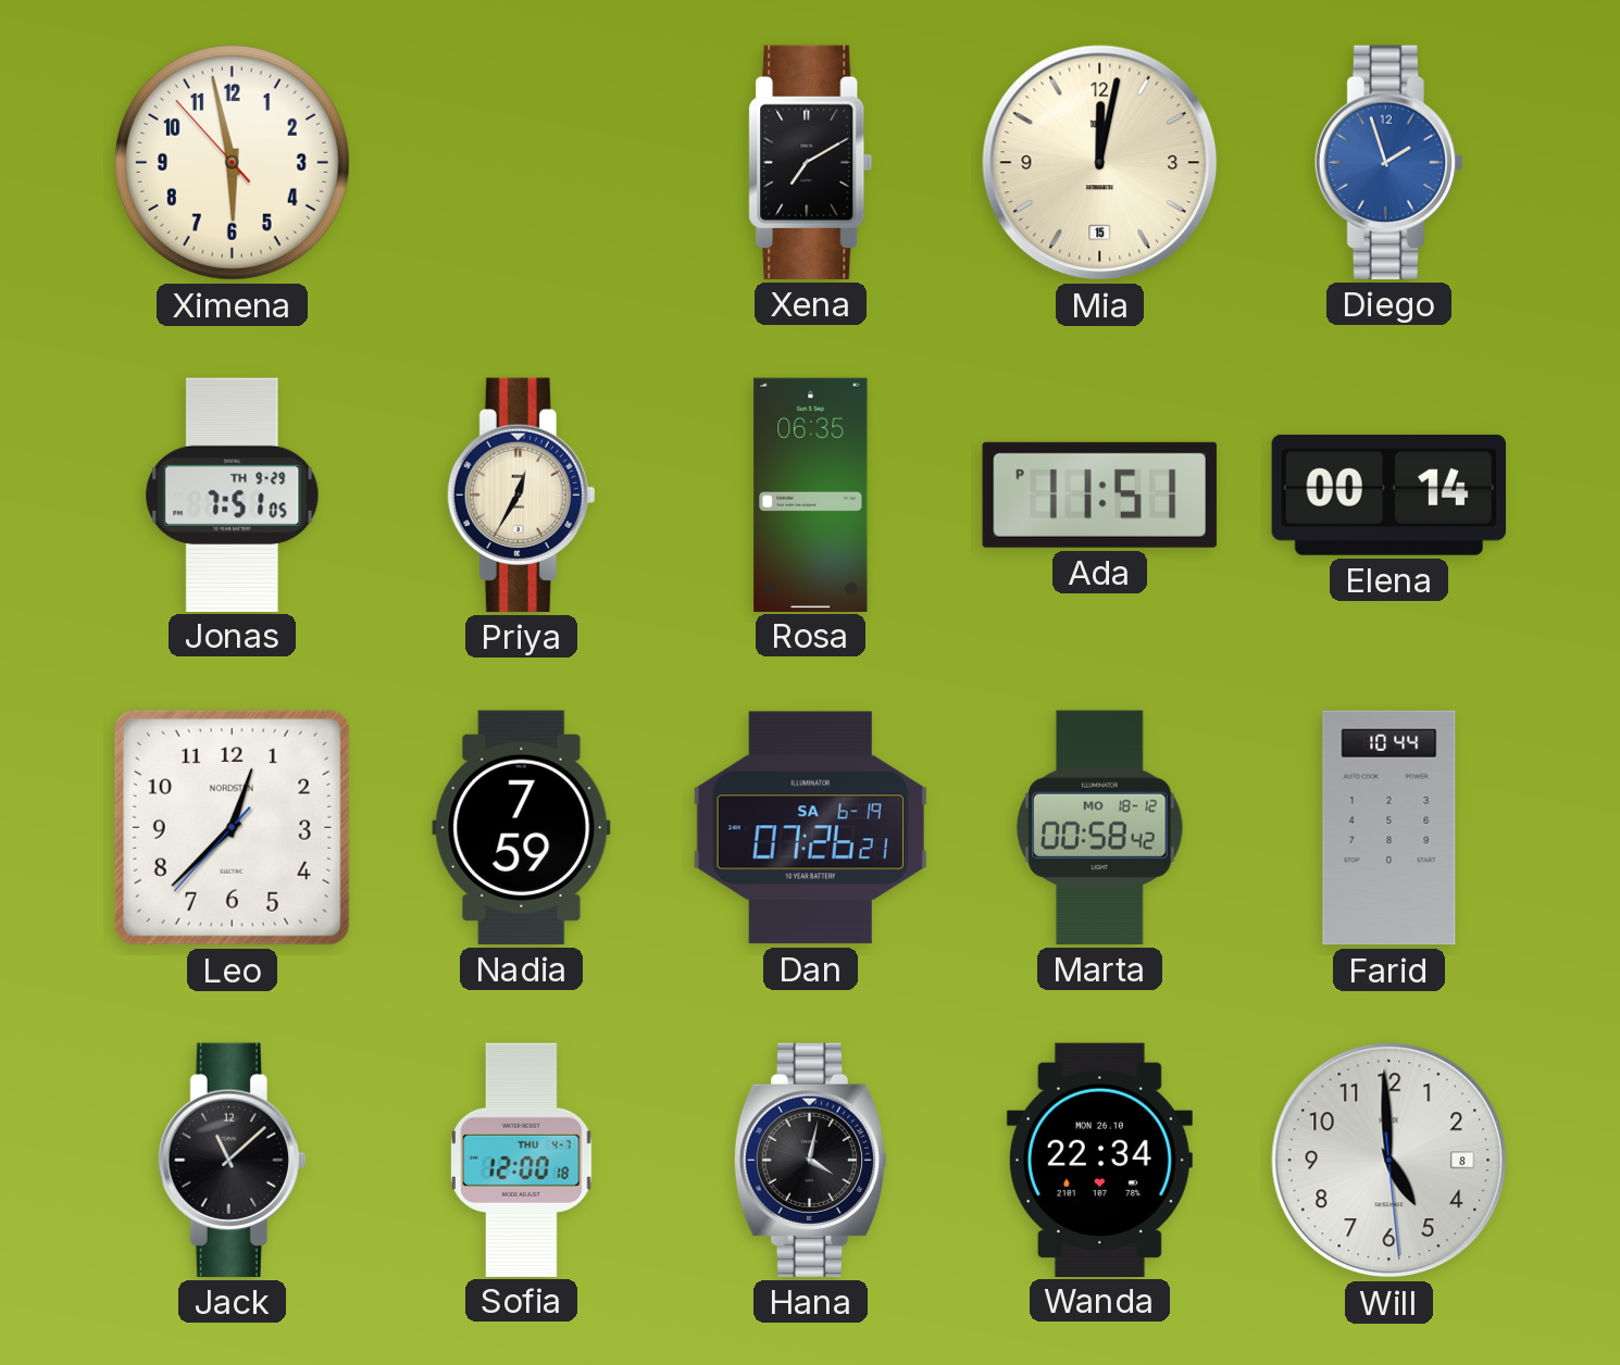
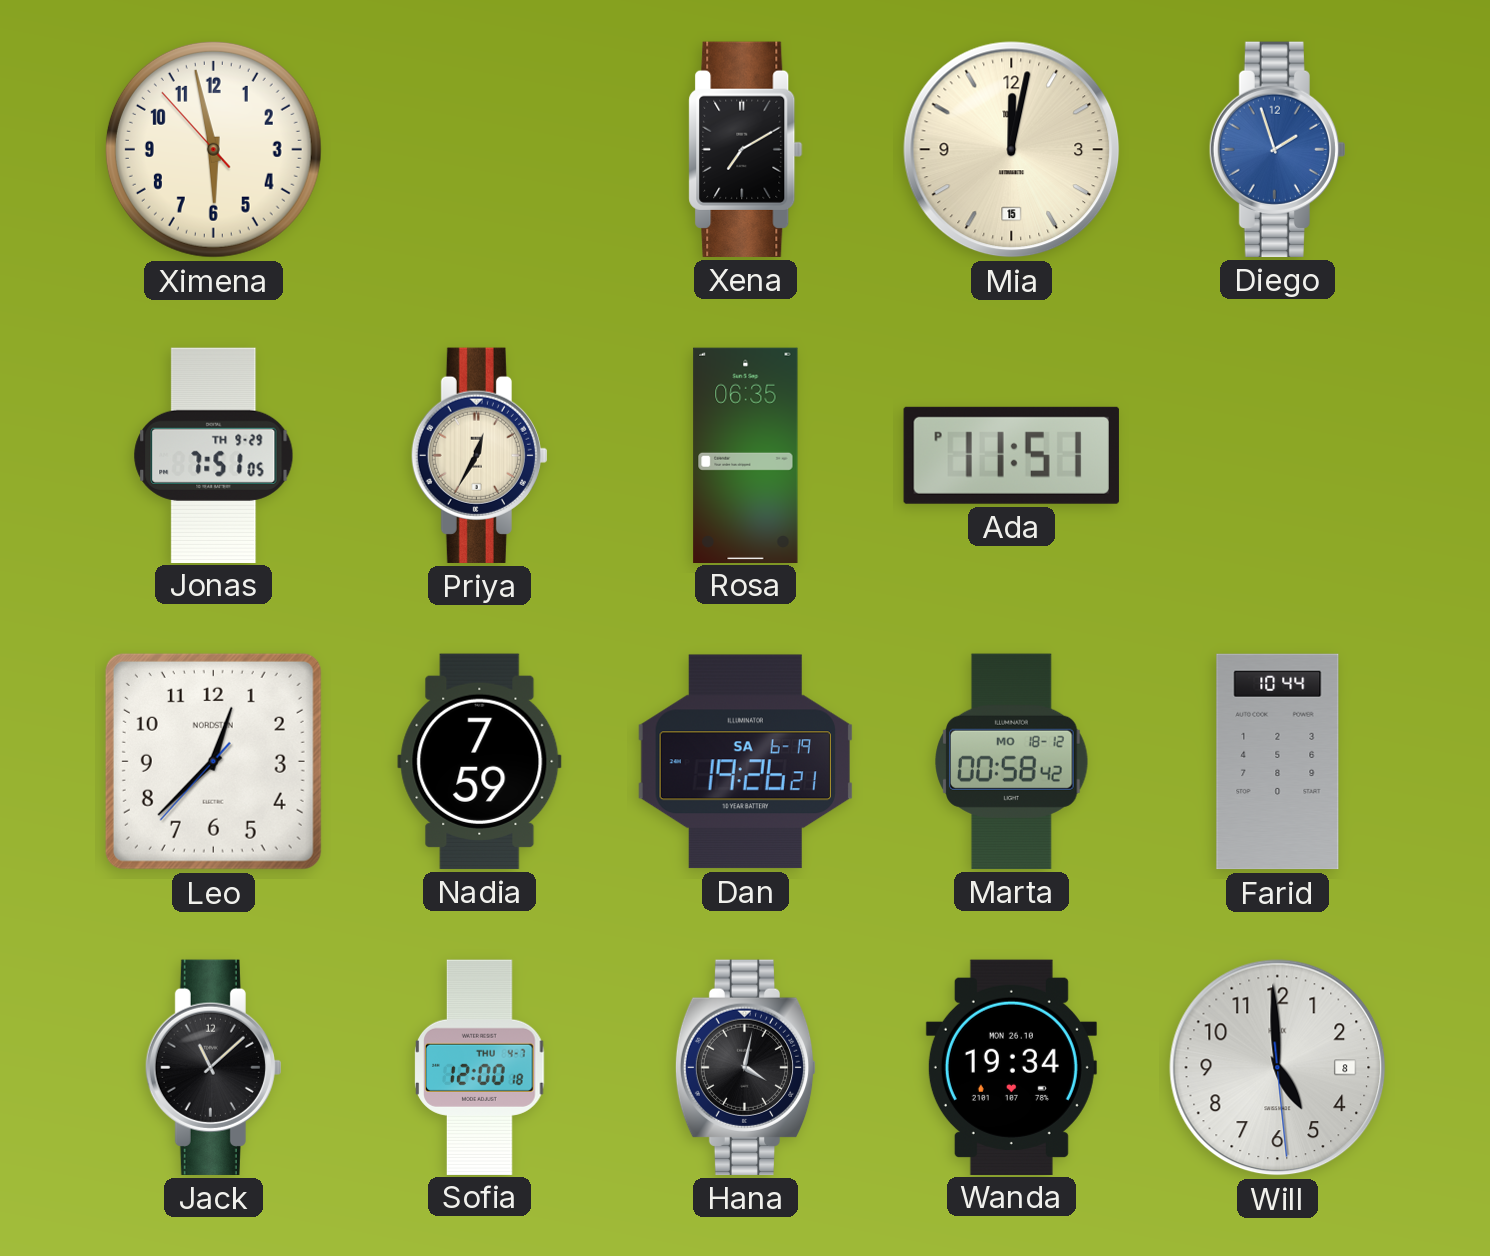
Elena: 00:14 -> none
Dan: 07:26 -> 19:26
Wanda: 22:34 -> 19:34
